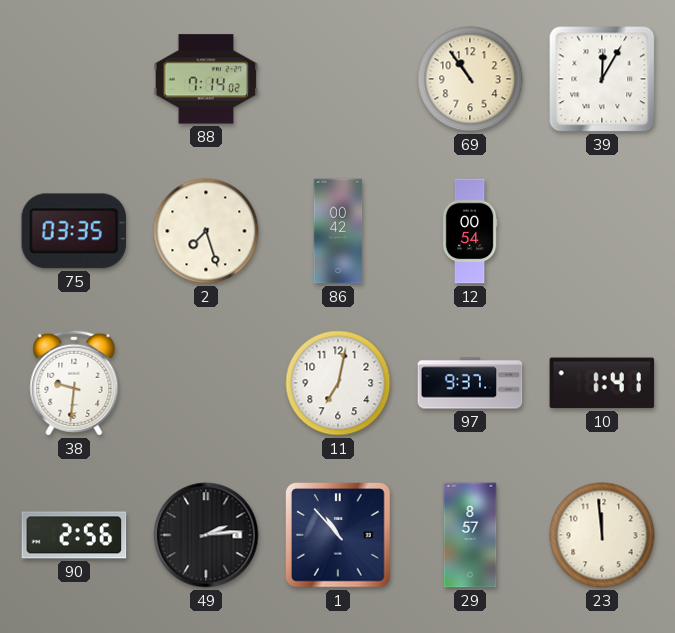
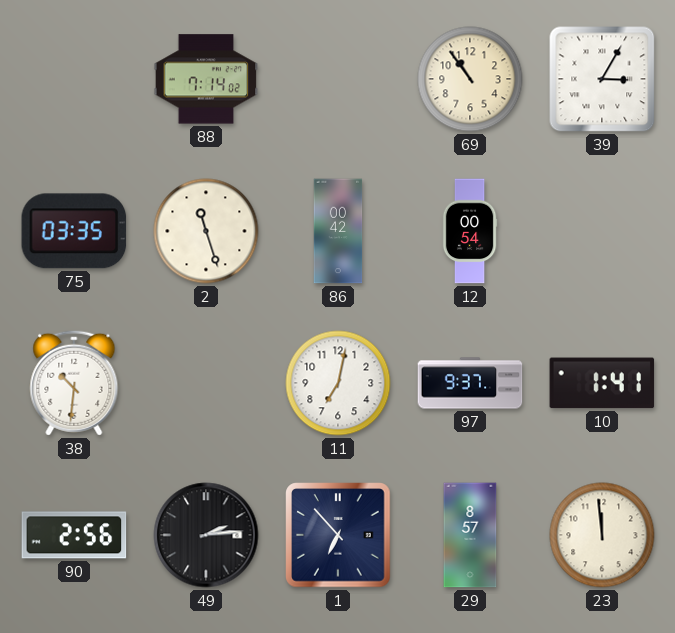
39: 12:05 -> 3:05
2: 7:27 -> 11:27
38: 9:31 -> 10:31
1: 10:53 -> 6:53
